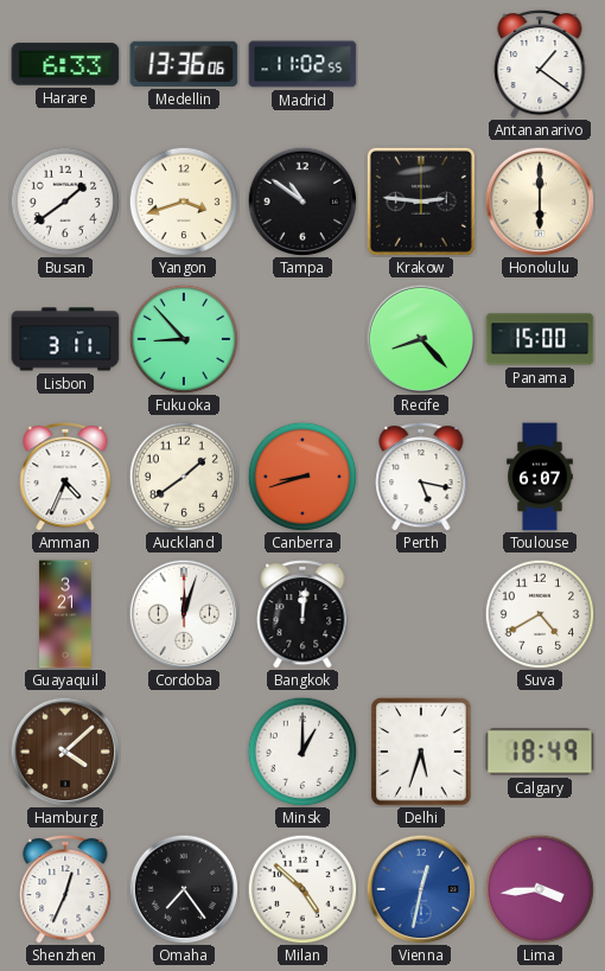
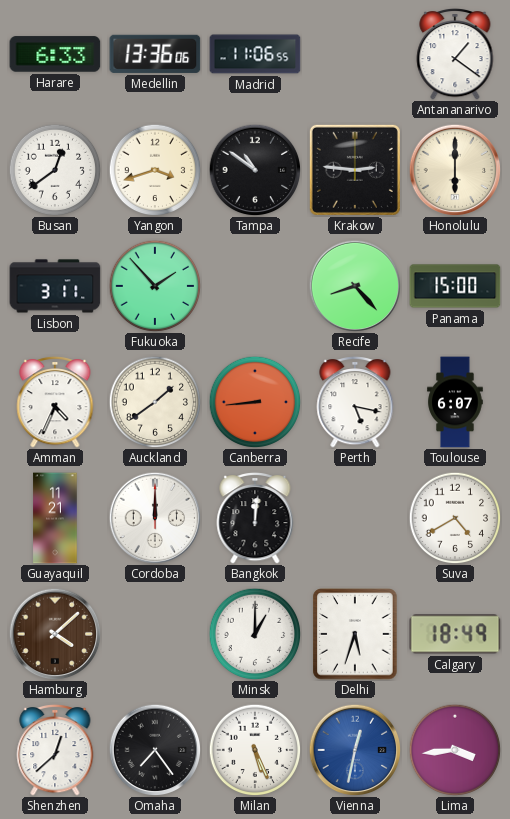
Madrid: 11:02 -> 11:06
Busan: 1:39 -> 12:39
Fukuoka: 8:53 -> 1:53
Canberra: 8:42 -> 8:44
Guayaquil: 3:21 -> 11:21
Cordoba: 12:03 -> 12:00
Shenzhen: 12:34 -> 12:38
Milan: 4:52 -> 5:26
